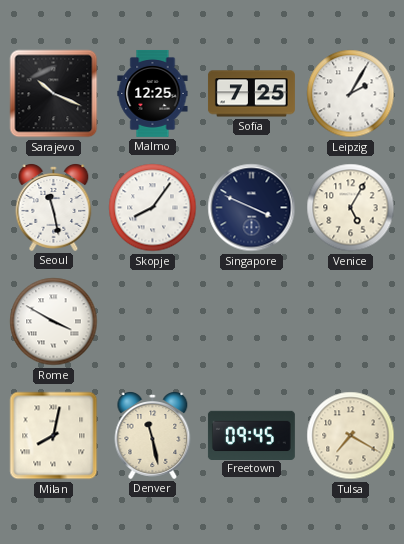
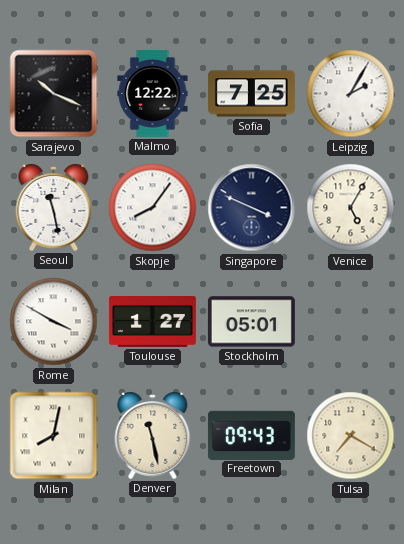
Malmo: 12:25 -> 12:22
Toulouse: none -> 1:27
Stockholm: none -> 05:01
Freetown: 09:45 -> 09:43
